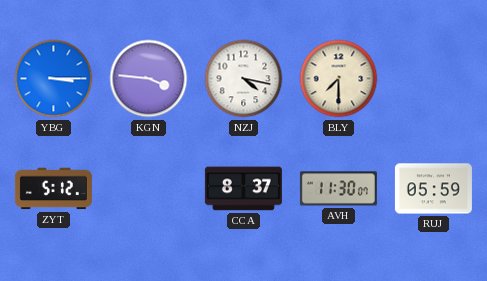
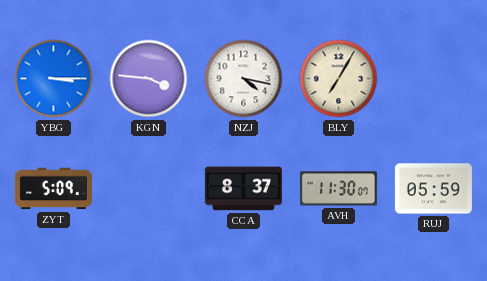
BLY: 7:30 -> 7:05
ZYT: 5:12 -> 5:09
